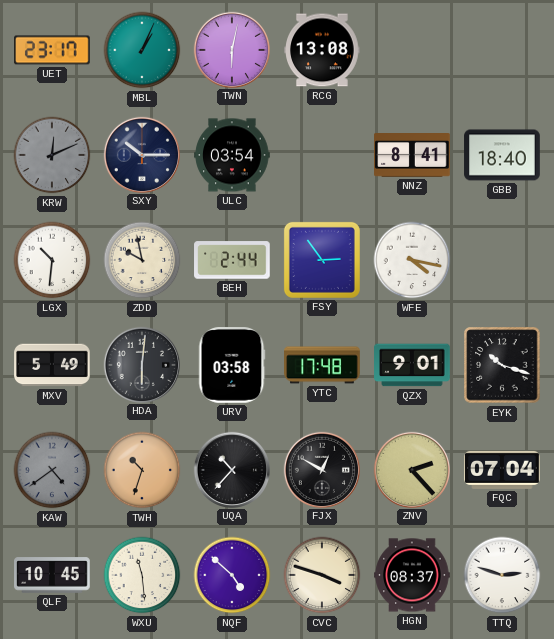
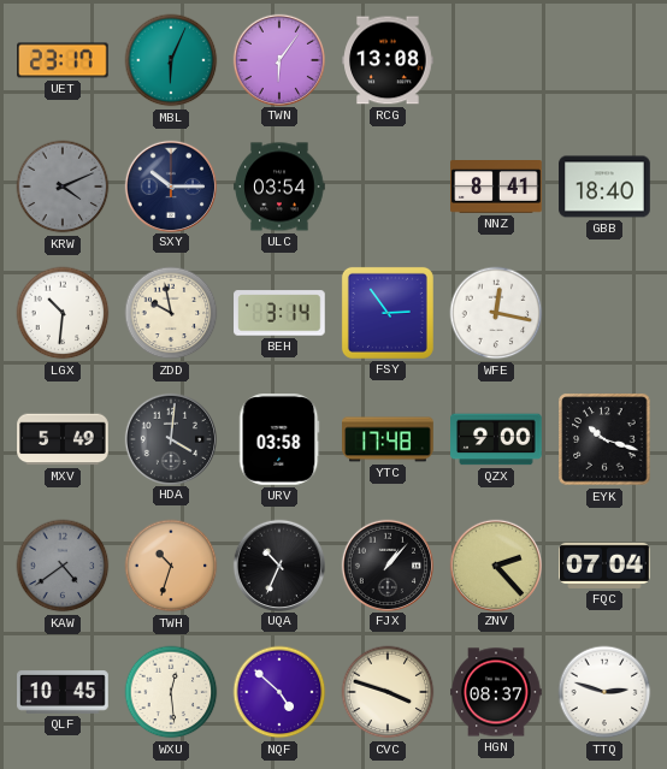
MBL: 1:04 -> 6:04
TWN: 6:02 -> 6:06
KRW: 12:11 -> 4:11
BEH: 2:44 -> 3:14
WFE: 4:17 -> 12:17
HDA: 6:01 -> 4:01
QZX: 9:01 -> 9:00
UQA: 10:37 -> 10:34
FJX: 12:50 -> 1:07
WXU: 11:29 -> 12:29
